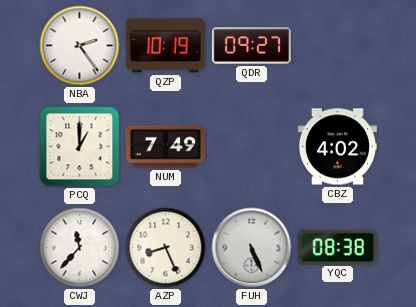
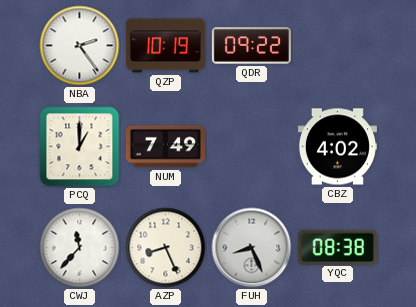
QDR: 09:27 -> 09:22
FUH: 5:26 -> 8:26
